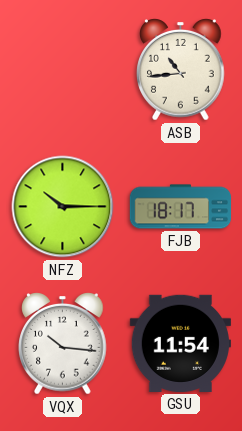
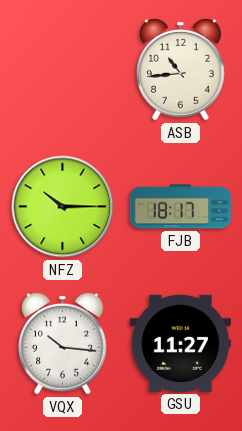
GSU: 11:54 -> 11:27
